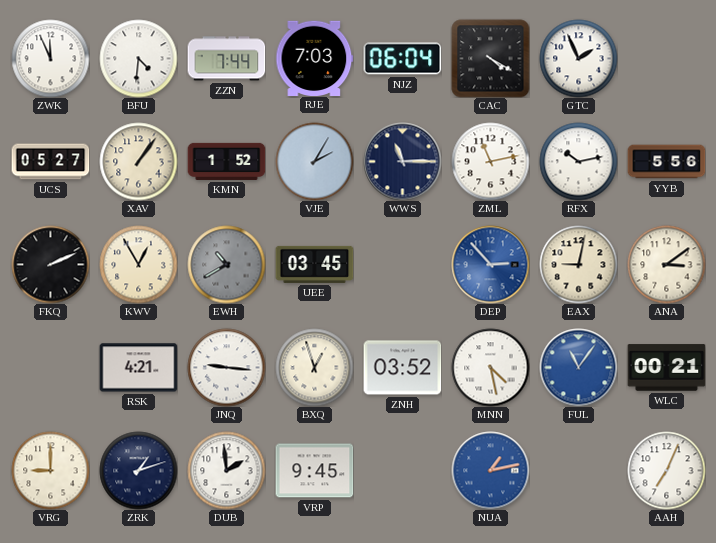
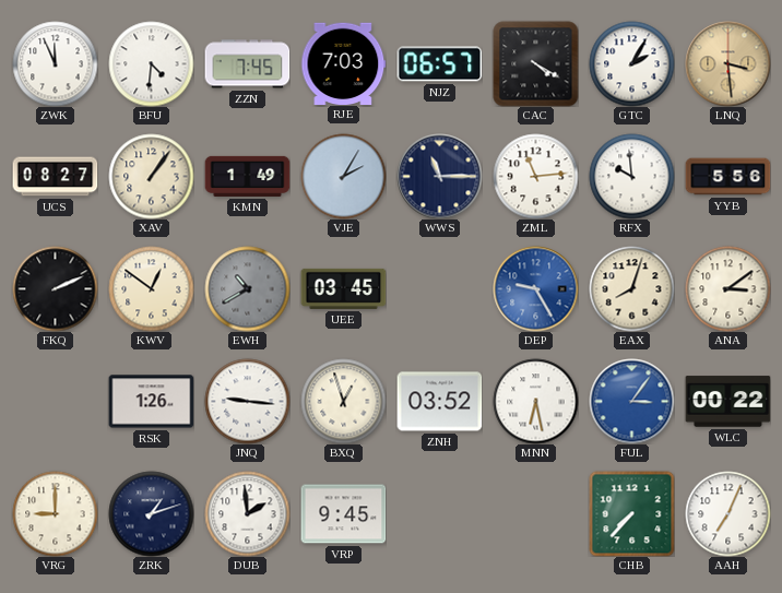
ZZN: 7:44 -> 7:45
NJZ: 06:04 -> 06:57
GTC: 1:56 -> 2:05
LNQ: none -> 3:29
UCS: 05:27 -> 08:27
KMN: 1:52 -> 1:49
ZML: 11:13 -> 11:14
RFX: 10:13 -> 9:59
KWV: 12:55 -> 12:51
DEP: 2:53 -> 9:25
EAX: 9:02 -> 8:03
RSK: 4:21 -> 1:26
MNN: 4:28 -> 6:28
FUL: 11:06 -> 3:06
WLC: 00:21 -> 00:22
NUA: 1:13 -> none
CHB: none -> 7:37
